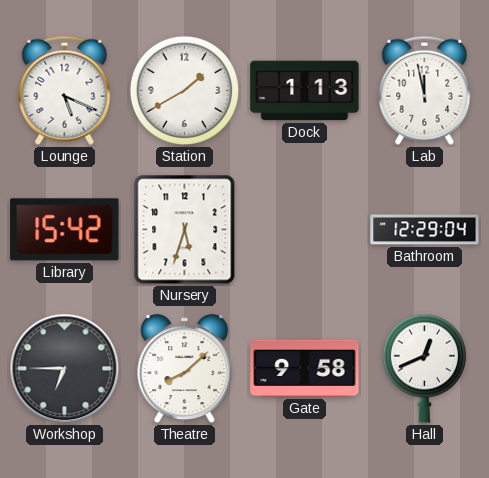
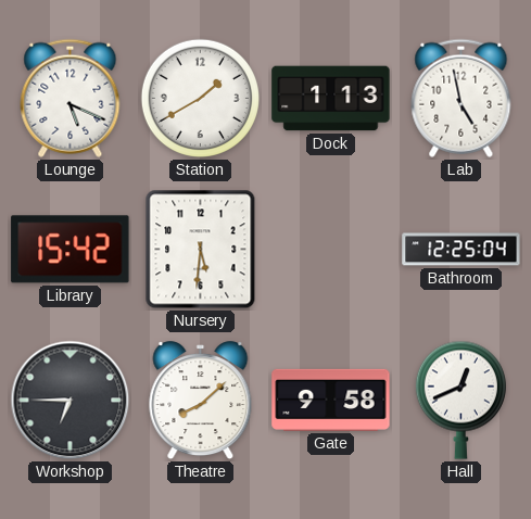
Lab: 11:58 -> 4:58
Nursery: 5:33 -> 5:31
Bathroom: 12:29 -> 12:25
